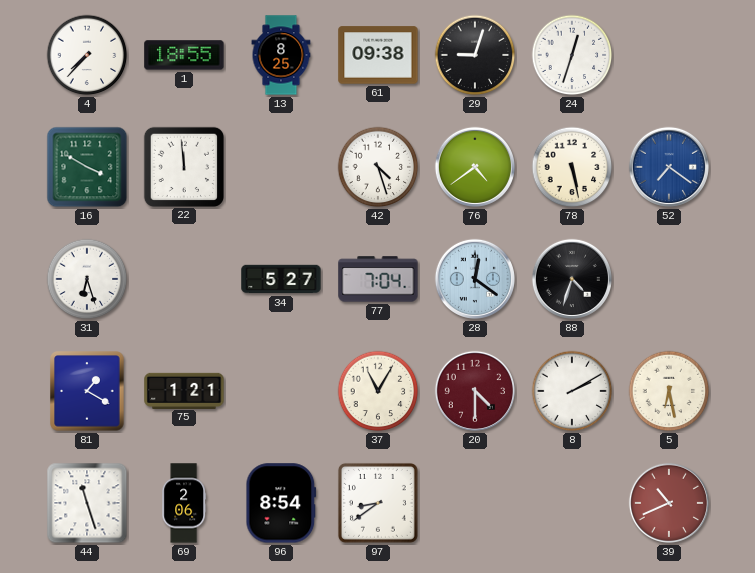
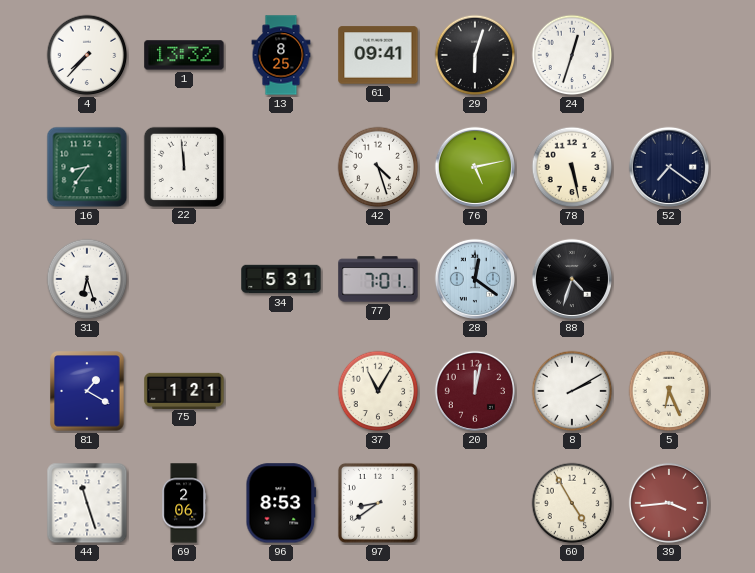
1: 18:55 -> 13:32
61: 09:38 -> 09:41
29: 9:03 -> 6:03
16: 3:50 -> 8:36
76: 4:39 -> 5:13
52 dial: blue -> navy
34: 5:27 -> 5:31
77: 7:04 -> 7:01
20: 4:30 -> 12:02
5: 6:28 -> 6:26
96: 8:54 -> 8:53
60: none -> 4:55
39: 10:41 -> 3:44
